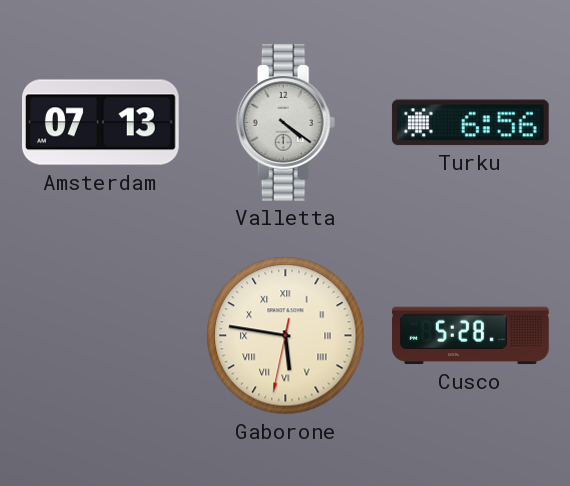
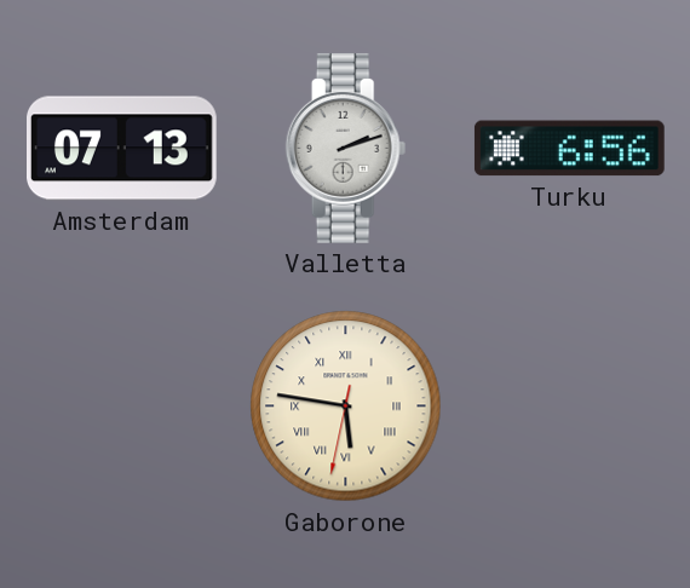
Valletta: 4:21 -> 2:12
Cusco: 5:28 -> none
